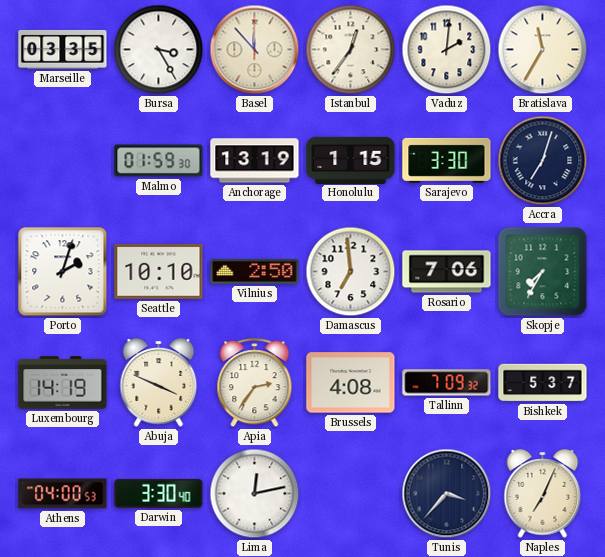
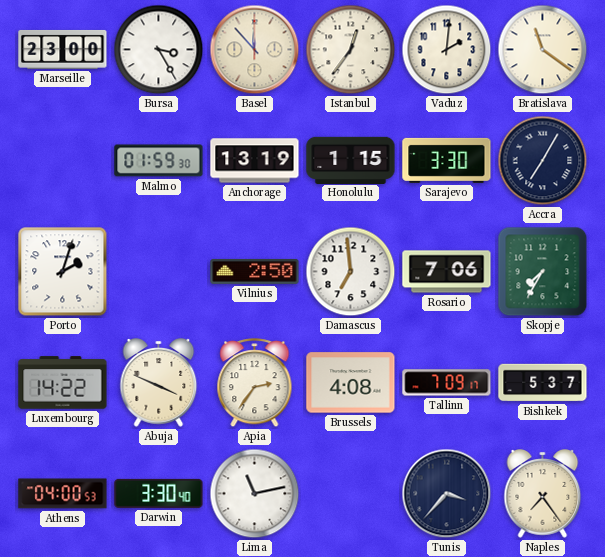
Marseille: 03:35 -> 23:00
Bratislava: 11:35 -> 11:21
Accra: 7:03 -> 7:05
Seattle: 10:10 -> none
Luxembourg: 14:19 -> 14:22
Tallinn: 7:09:32 -> 7:09:17
Lima: 12:13 -> 11:13
Naples: 7:04 -> 7:24
